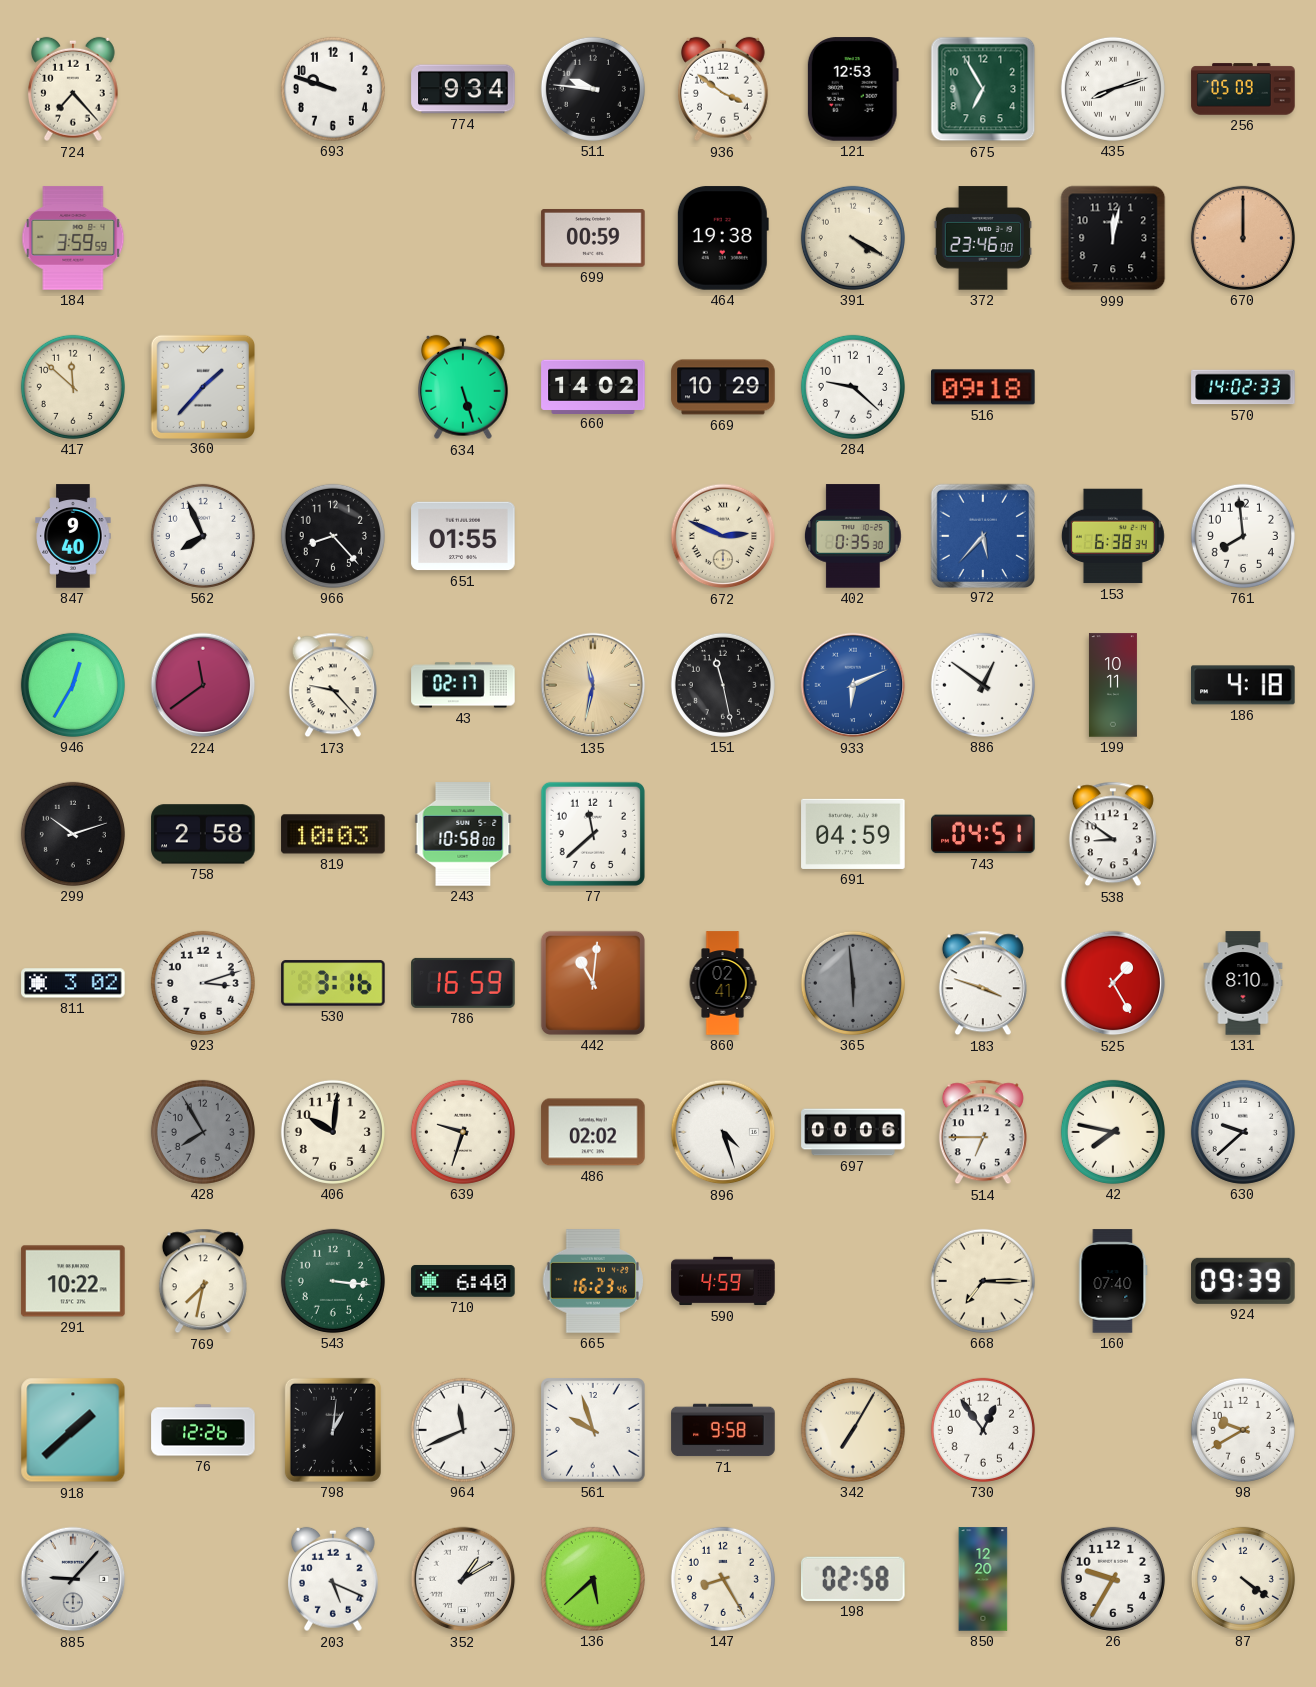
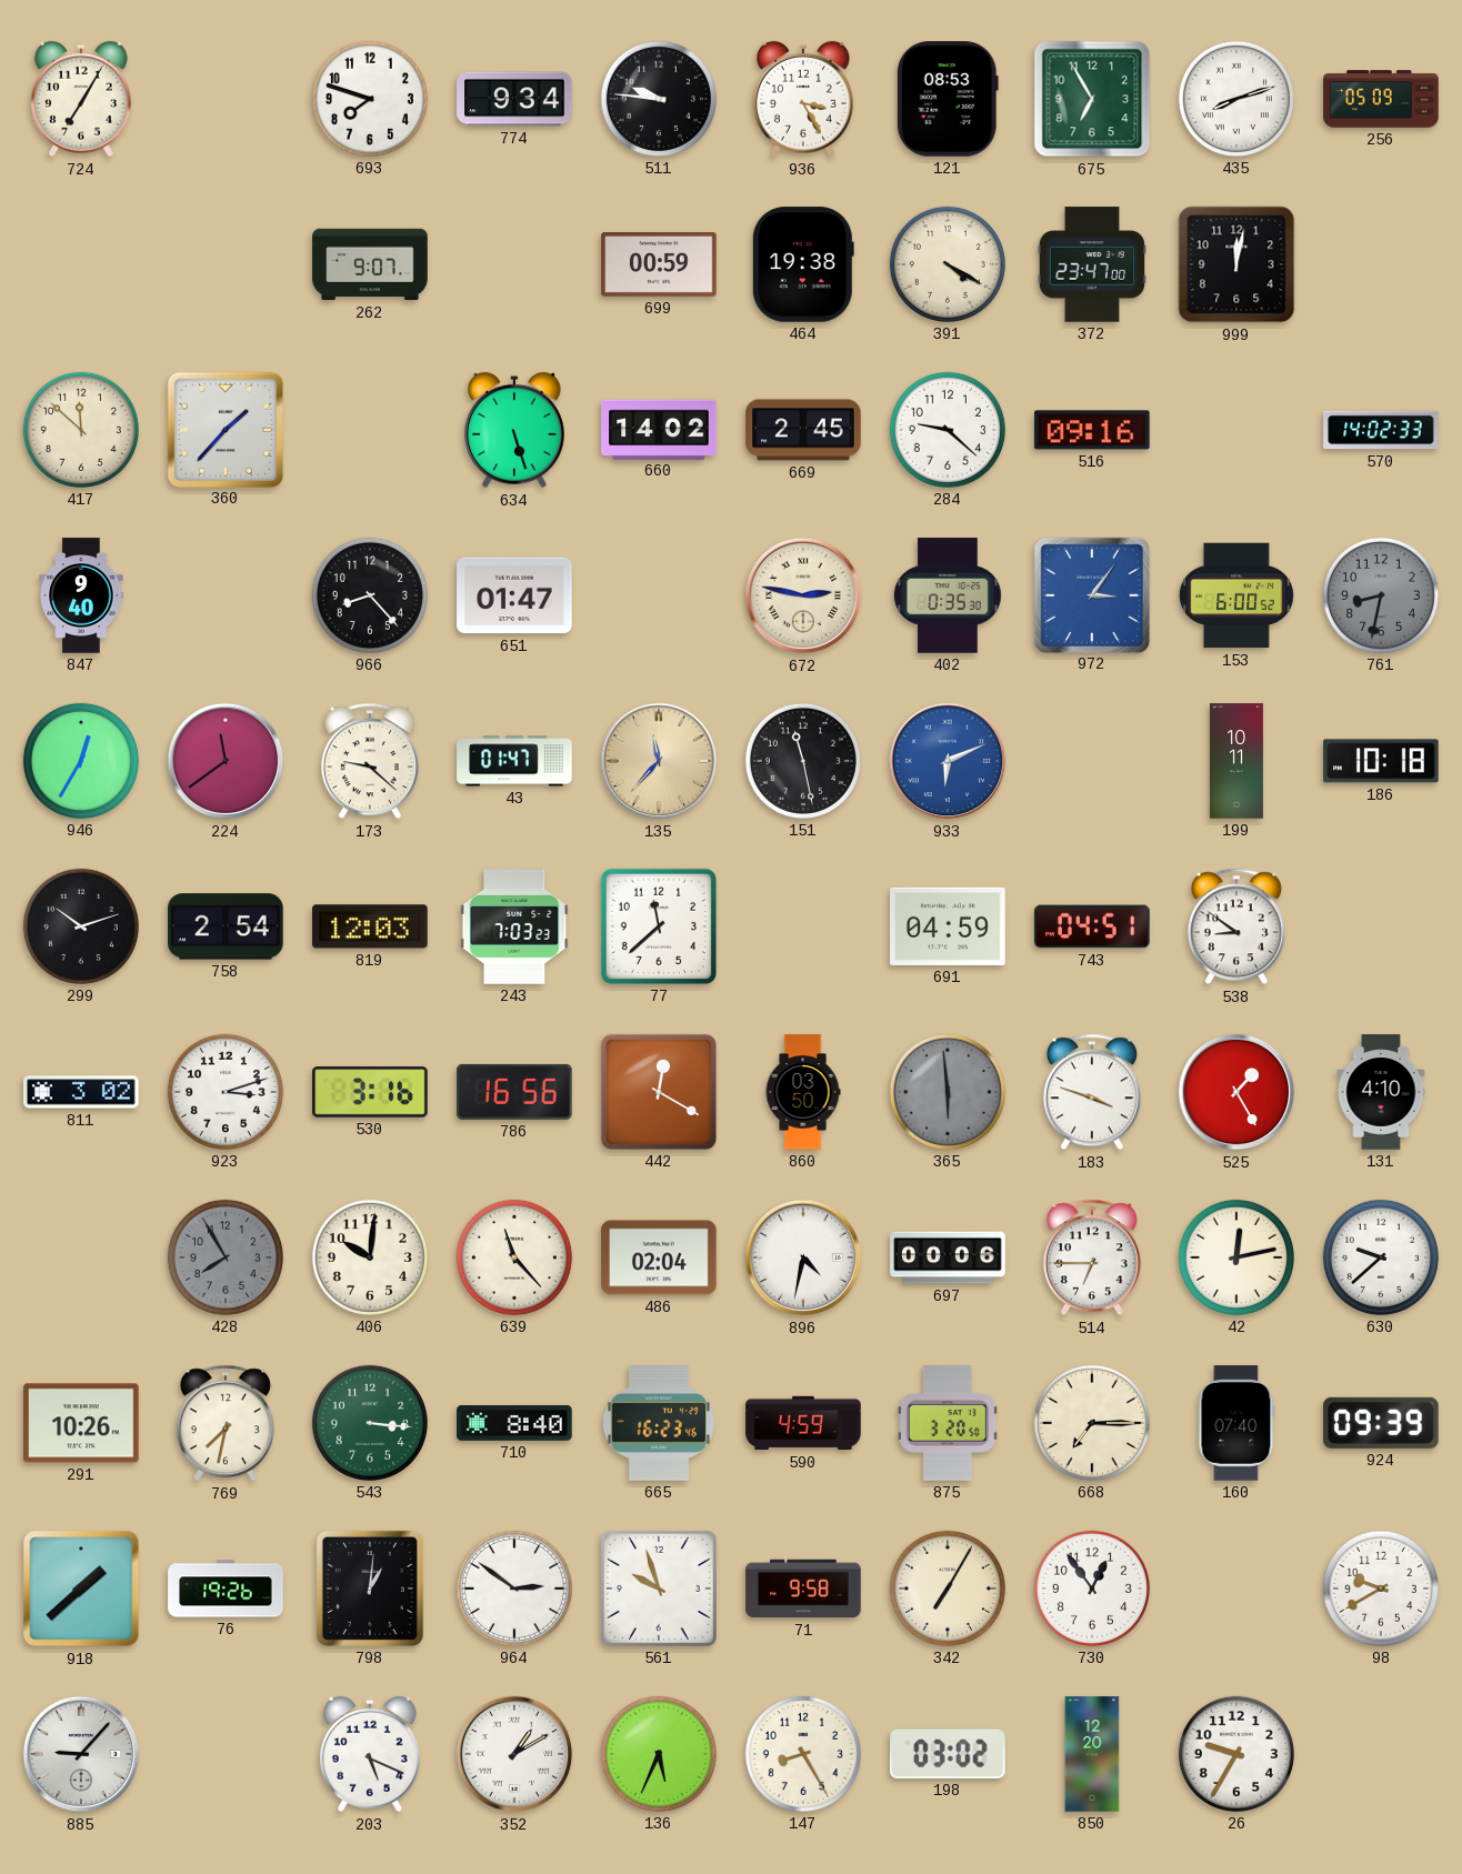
724: 7:23 -> 7:05
693: 9:48 -> 7:48
936: 3:51 -> 3:25
121: 12:53 -> 08:53
184: 3:59 -> none
262: none -> 9:07
372: 23:46 -> 23:47
670: 12:00 -> none
669: 10:29 -> 2:45
516: 09:18 -> 09:16
562: 7:56 -> none
651: 01:55 -> 01:47
672: 2:49 -> 2:47
972: 5:37 -> 3:06
153: 6:38 -> 6:00
761: 7:59 -> 8:32
761 dial: white -> grey
173: 9:23 -> 9:22
43: 02:17 -> 01:47
135: 11:32 -> 11:37
886: 12:51 -> none
186: 4:18 -> 10:18
758: 2:58 -> 2:54
819: 10:03 -> 12:03
243: 10:58 -> 7:03
786: 16:59 -> 16:56
442: 11:01 -> 12:20
860: 02:41 -> 03:50
131: 8:10 -> 4:10
639: 9:33 -> 11:23
486: 02:02 -> 02:04
896: 4:27 -> 4:32
42: 7:47 -> 12:13
291: 10:22 -> 10:26
710: 6:40 -> 8:40
875: none -> 3:20
76: 12:26 -> 19:26
964: 11:41 -> 2:51
136: 5:38 -> 5:34
198: 02:58 -> 03:02
87: 4:21 -> none
